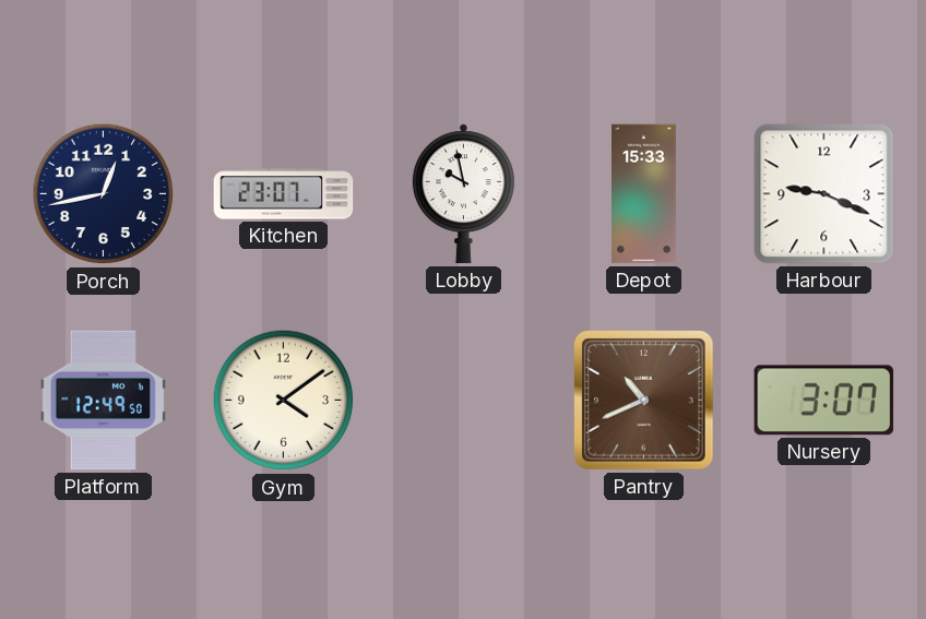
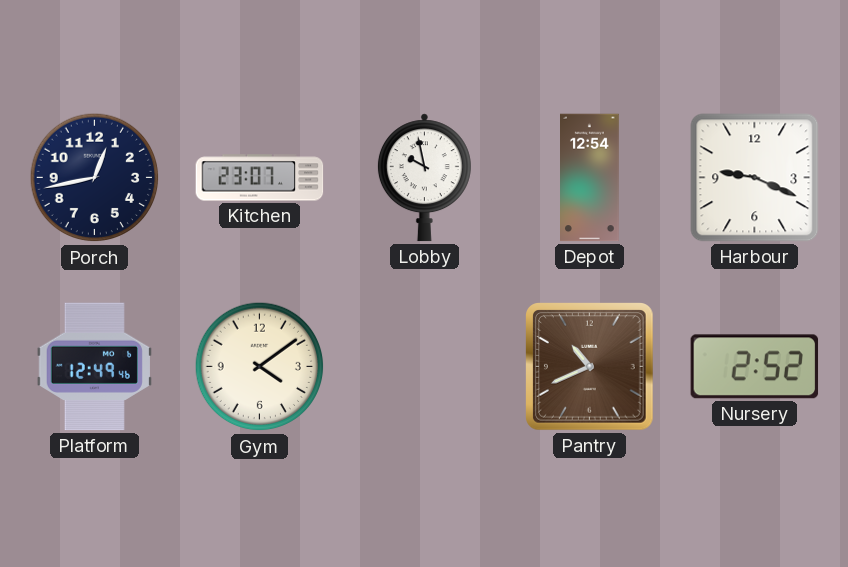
Depot: 15:33 -> 12:54
Platform: 12:49:50 -> 12:49:46
Nursery: 3:07 -> 2:52
